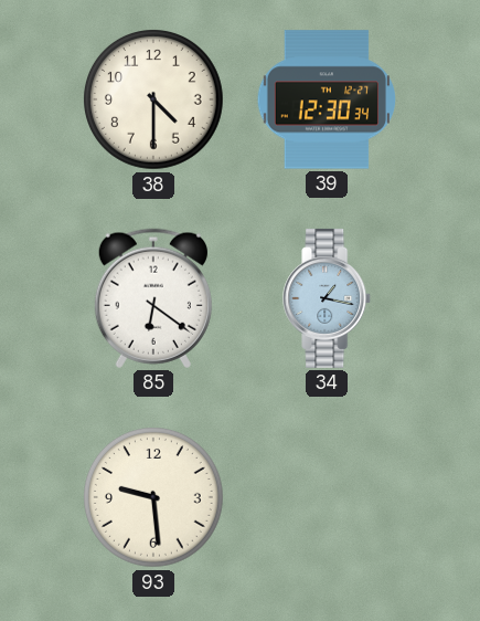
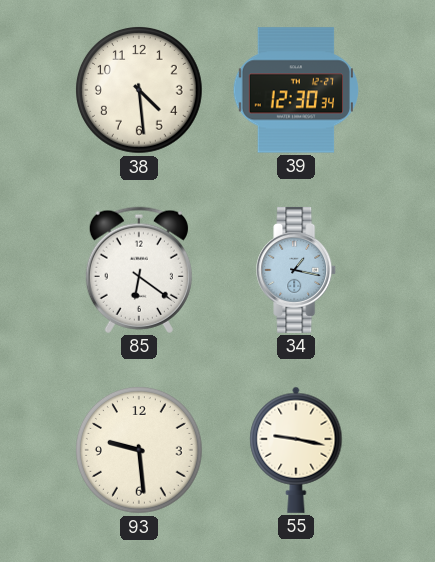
38: 4:30 -> 4:29
55: none -> 9:17
